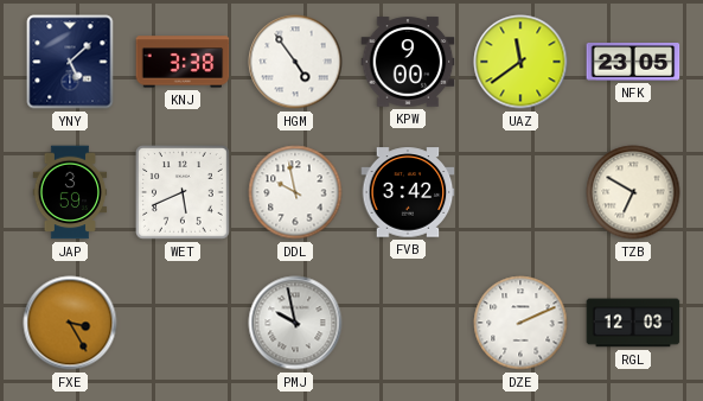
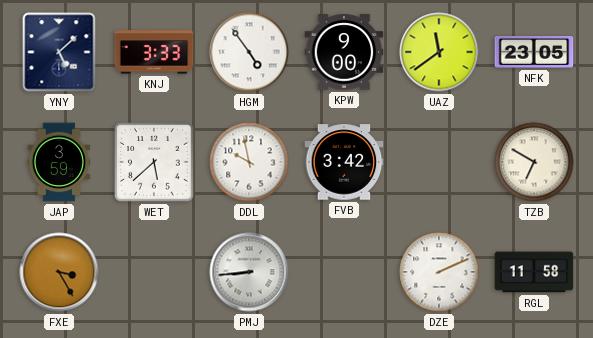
KNJ: 3:38 -> 3:33
WET: 5:41 -> 5:38
PMJ: 9:58 -> 8:44
RGL: 12:03 -> 11:58
